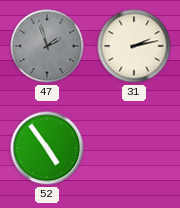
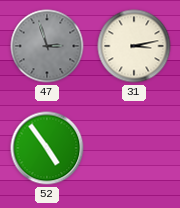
47: 1:57 -> 2:57
31: 2:13 -> 3:13
